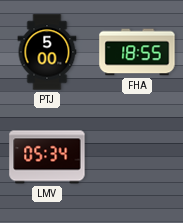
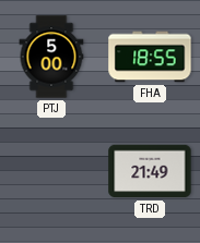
LMV: 05:34 -> none
TRD: none -> 21:49
